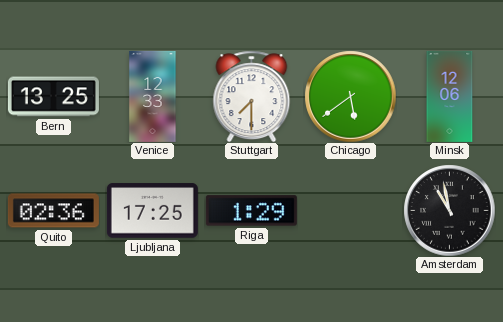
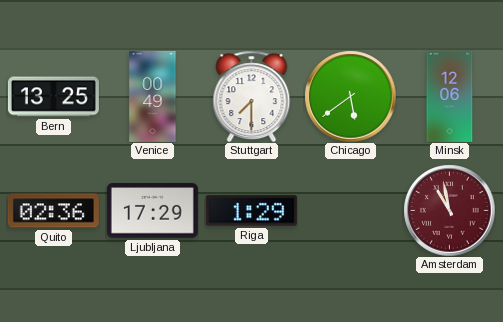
Venice: 12:33 -> 00:49
Ljubljana: 17:25 -> 17:29
Amsterdam dial: black -> burgundy
